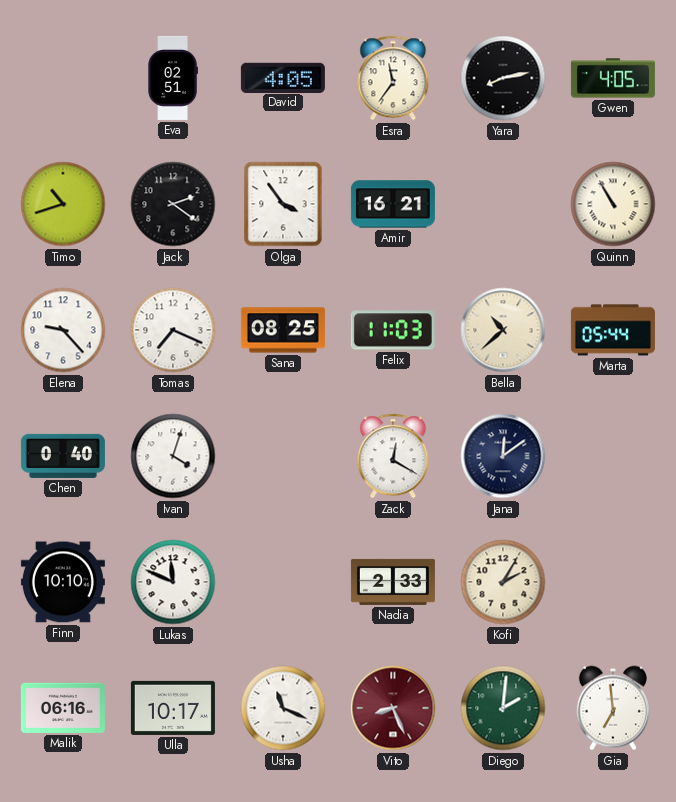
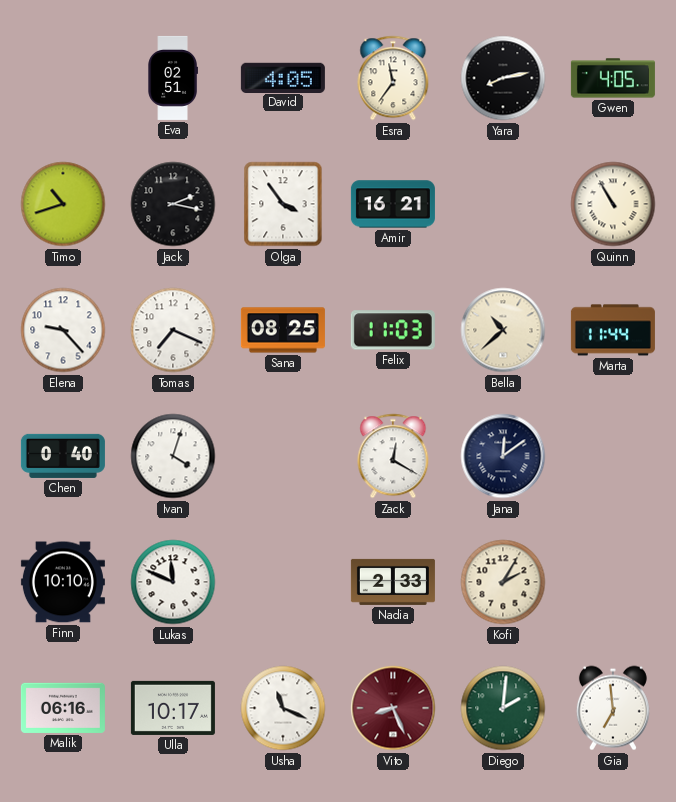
Jack: 2:21 -> 2:17
Marta: 05:44 -> 11:44
